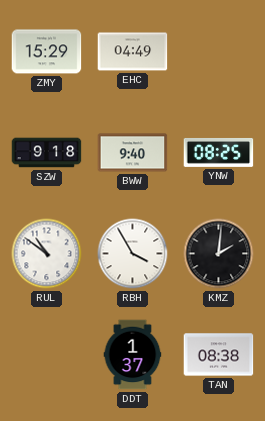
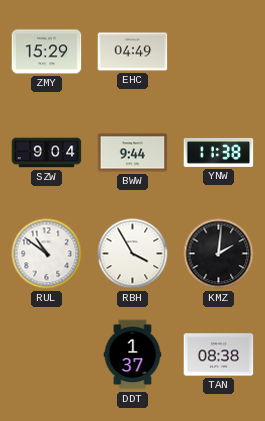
SZW: 9:18 -> 9:04
BWW: 9:40 -> 9:44
YNW: 08:25 -> 11:38
